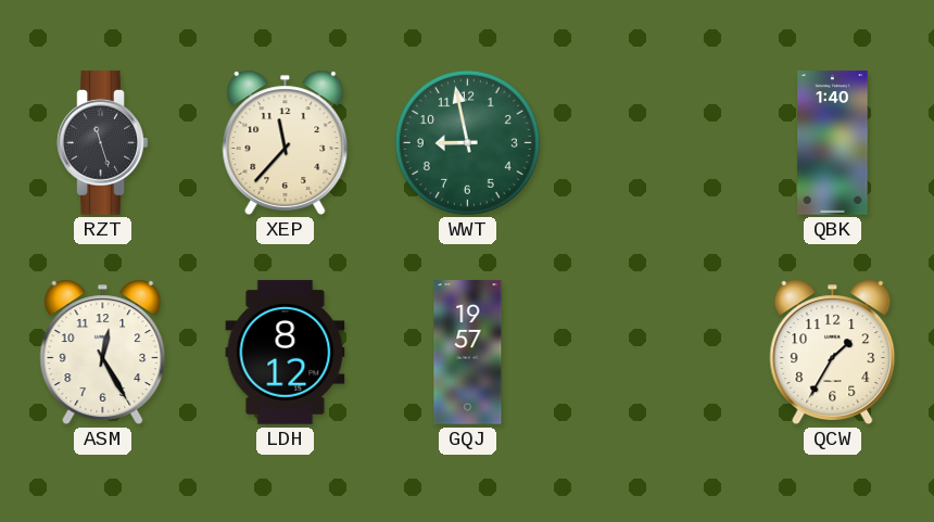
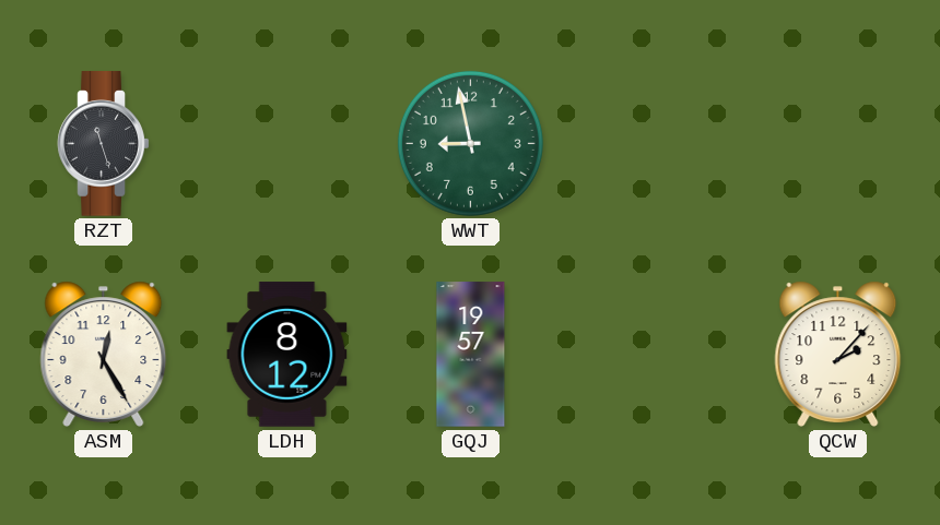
XEP: 11:37 -> none
QBK: 1:40 -> none
QCW: 1:35 -> 2:07
